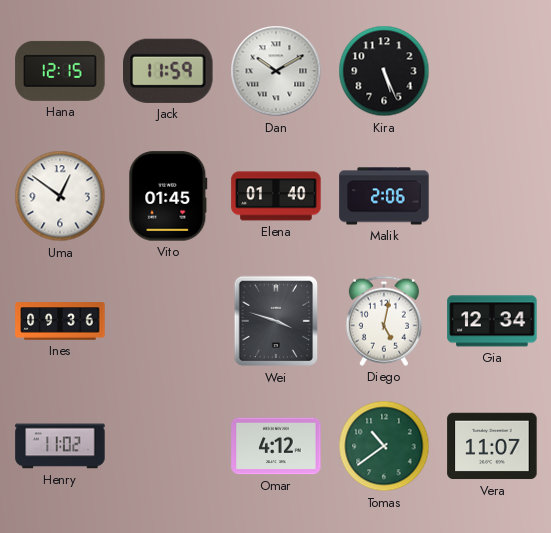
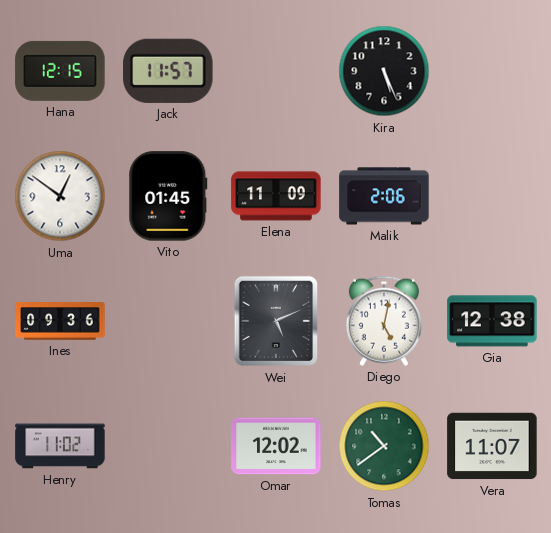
Jack: 11:59 -> 11:57
Dan: 10:10 -> none
Elena: 01:40 -> 11:09
Wei: 3:48 -> 5:11
Gia: 12:34 -> 12:38
Omar: 4:12 -> 12:02
